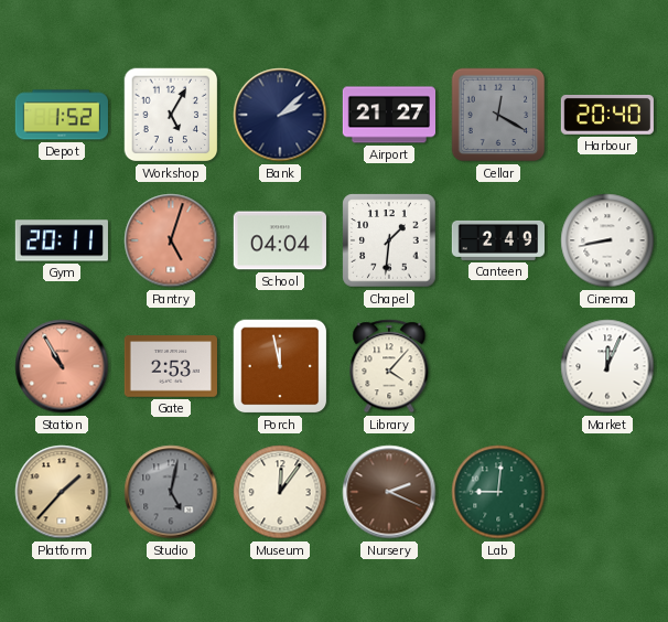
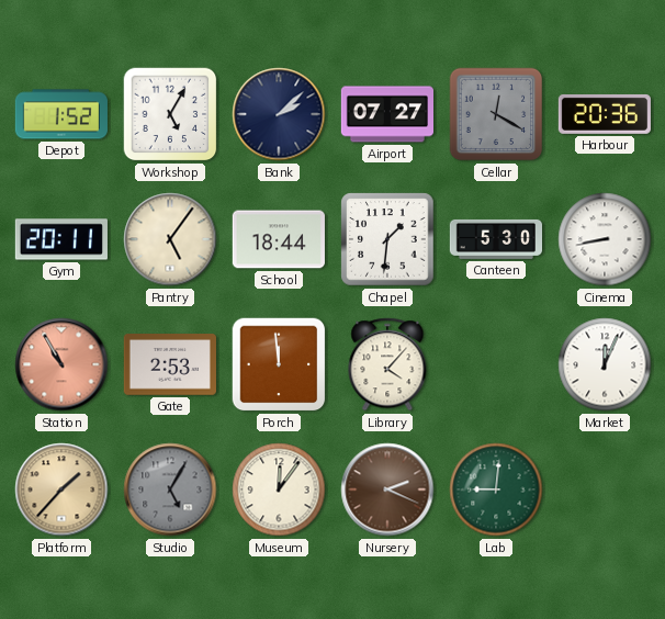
Airport: 21:27 -> 07:27
Harbour: 20:40 -> 20:36
Pantry: 5:03 -> 5:06
Pantry dial: salmon -> cream
School: 04:04 -> 18:44
Canteen: 2:49 -> 5:30
Porch: 11:58 -> 11:59
Studio: 5:02 -> 5:05
